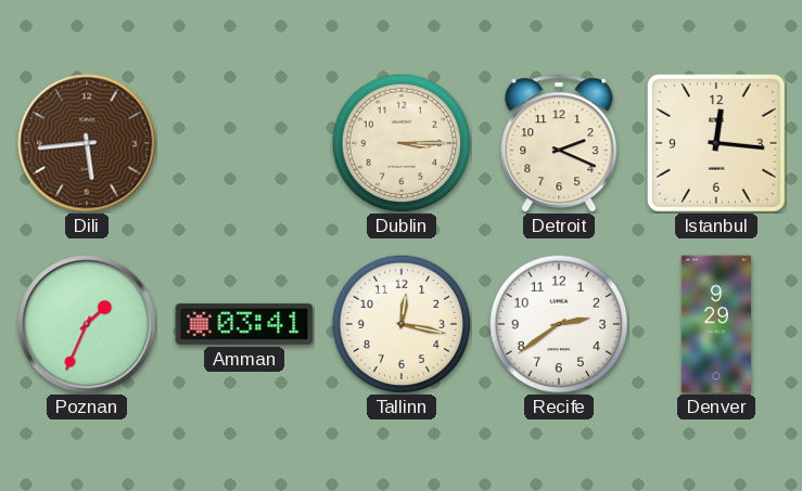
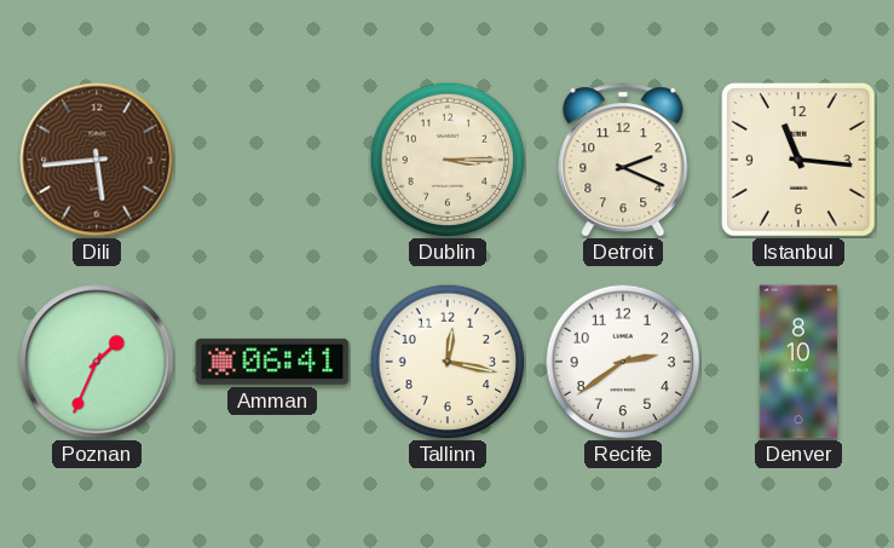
Istanbul: 12:16 -> 11:16
Amman: 03:41 -> 06:41
Denver: 9:29 -> 8:10
